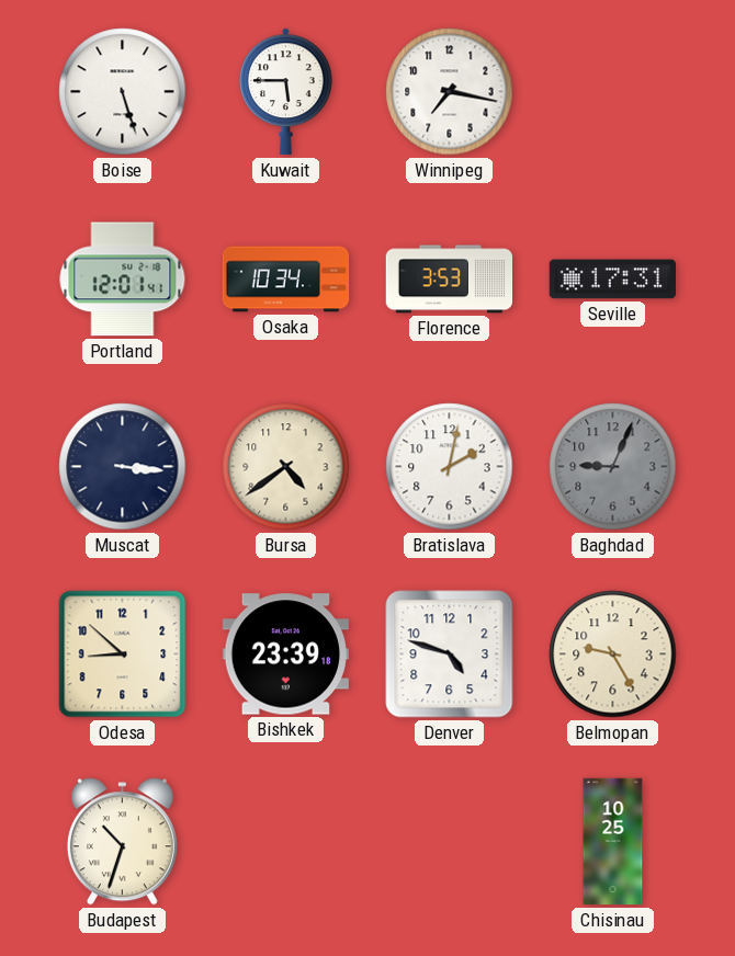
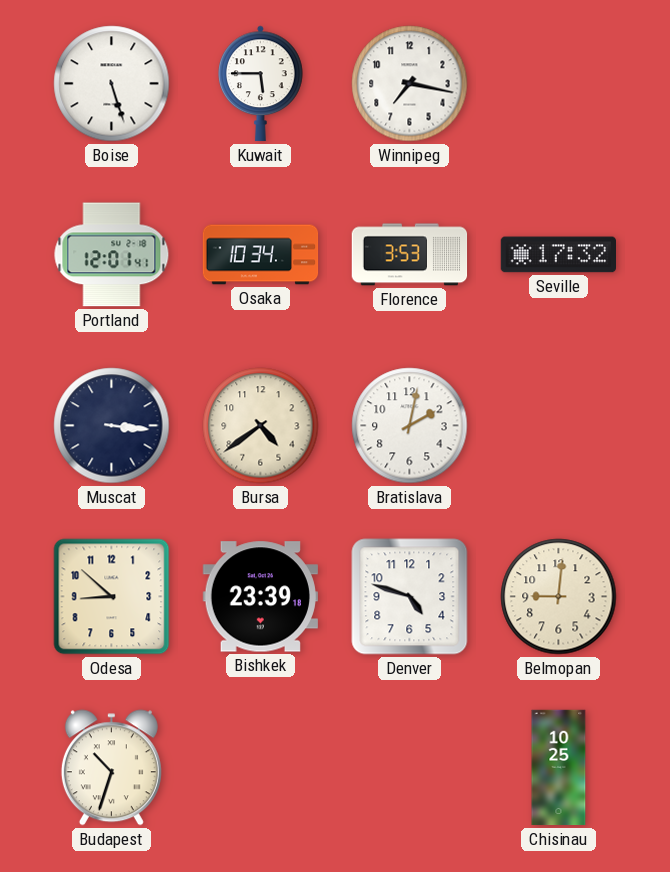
Seville: 17:31 -> 17:32
Baghdad: 9:04 -> none
Belmopan: 9:25 -> 9:01
